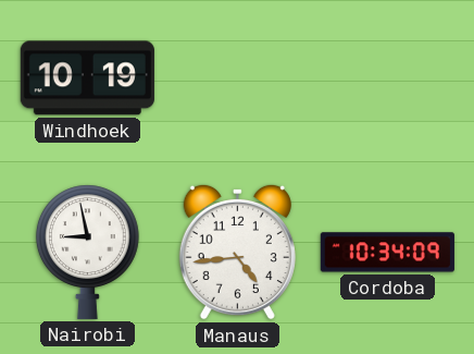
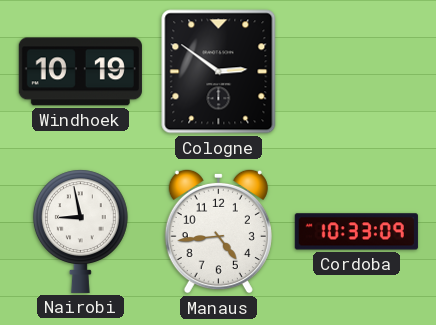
Cologne: none -> 2:51
Cordoba: 10:34 -> 10:33
